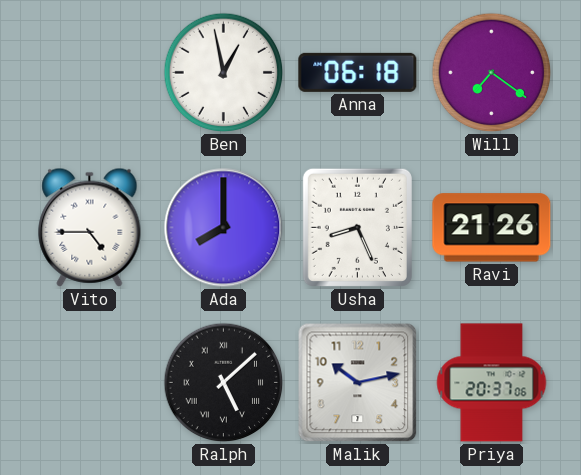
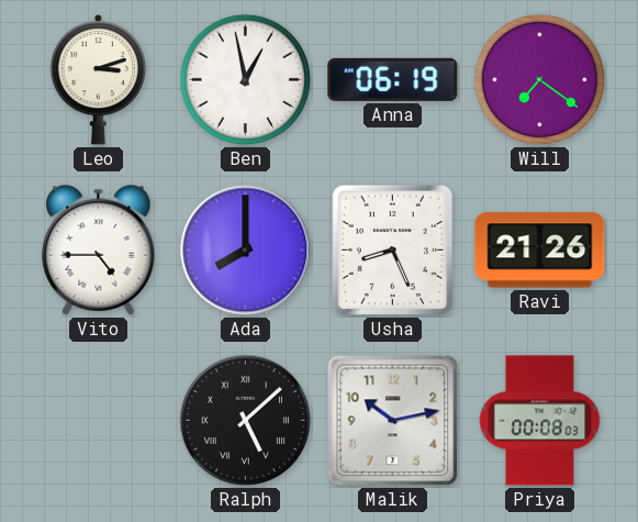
Leo: none -> 3:12
Anna: 06:18 -> 06:19
Priya: 20:37 -> 00:08
